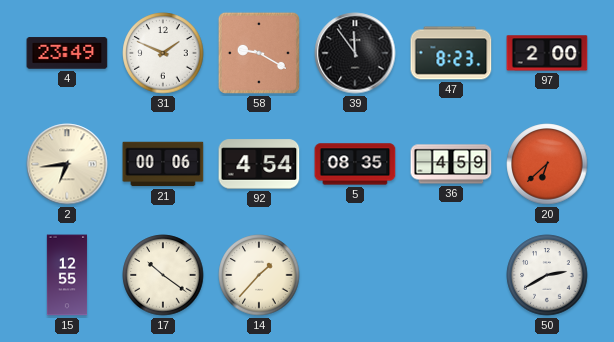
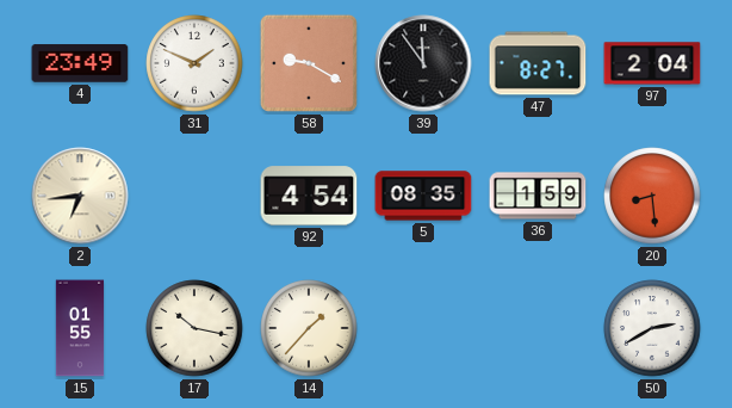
47: 8:23 -> 8:27
97: 2:00 -> 2:04
21: 00:06 -> none
36: 4:59 -> 1:59
20: 6:38 -> 8:29
15: 12:55 -> 01:55
17: 10:21 -> 10:17
